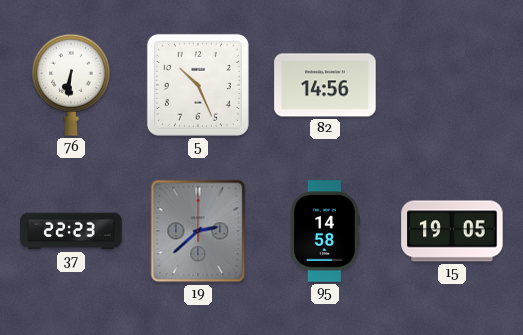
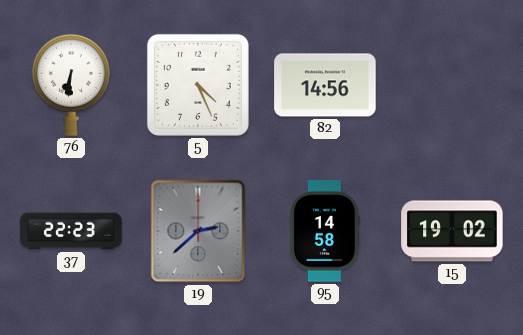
5: 10:26 -> 4:26
15: 19:05 -> 19:02
